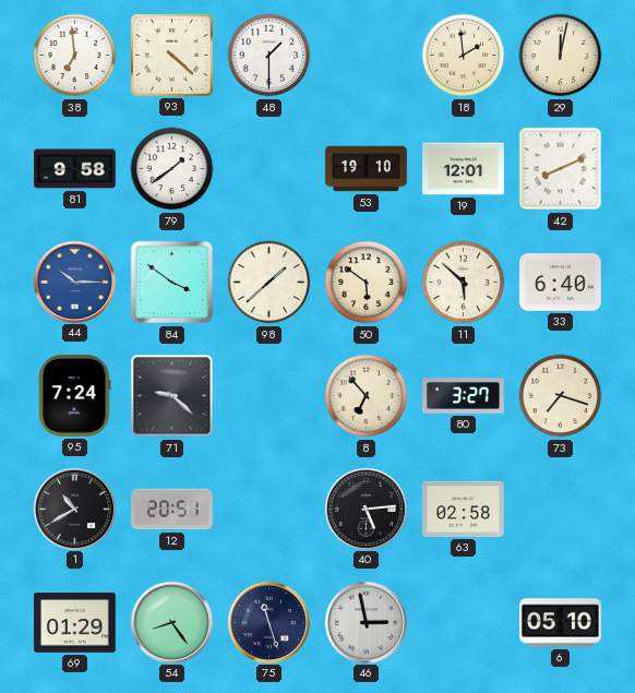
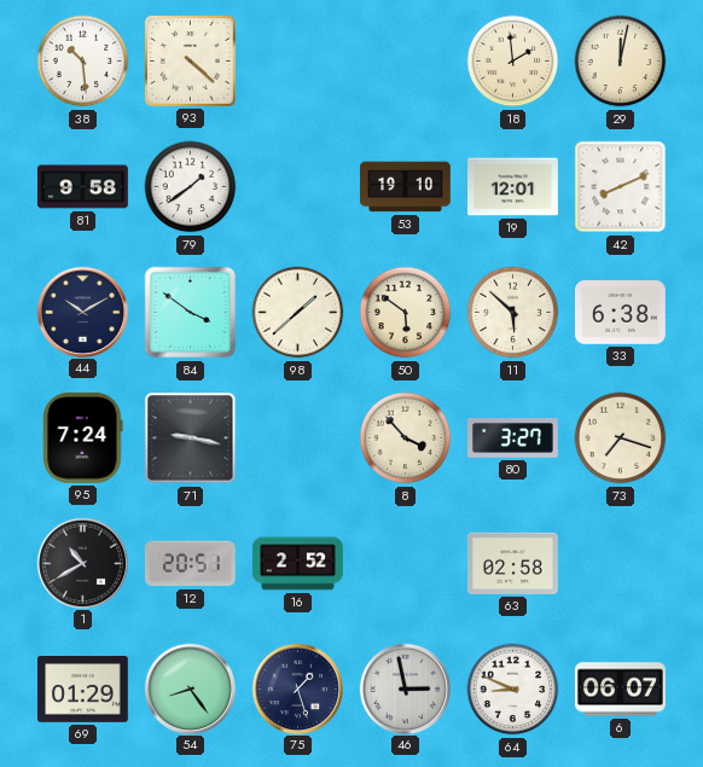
38: 6:59 -> 10:29
48: 1:30 -> none
44: 10:15 -> 10:10
44 dial: blue -> navy
33: 6:40 -> 6:38
71: 9:22 -> 9:17
8: 6:53 -> 3:53
16: none -> 2:52
40: 5:14 -> none
75: 11:27 -> 1:27
64: none -> 8:49
6: 05:10 -> 06:07
